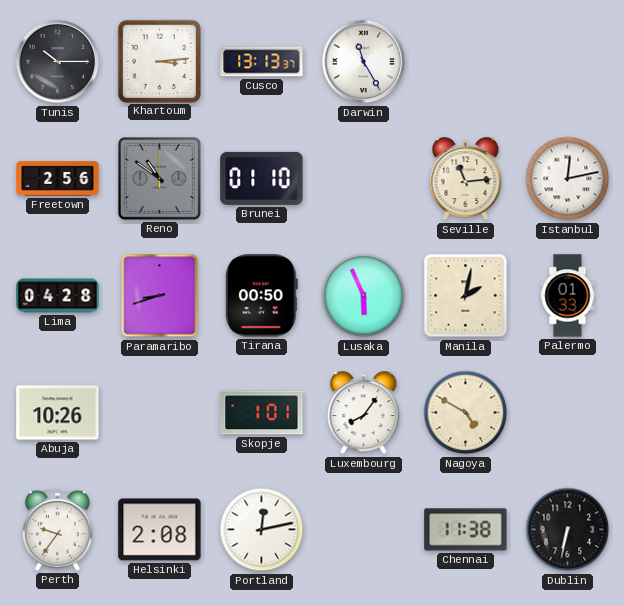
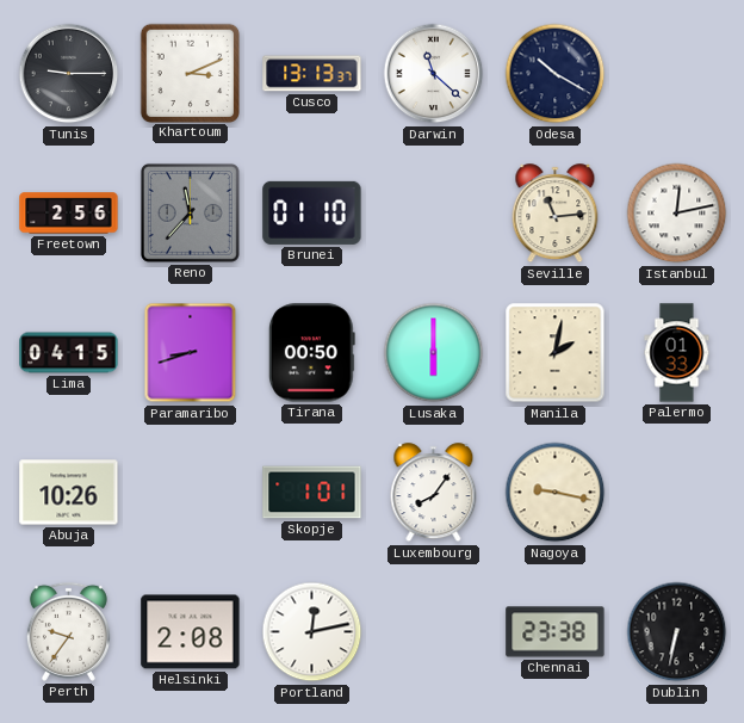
Tunis: 10:15 -> 9:15
Khartoum: 3:14 -> 3:11
Darwin: 11:25 -> 11:22
Odesa: none -> 10:20
Reno: 10:51 -> 11:37
Lima: 04:28 -> 04:15
Lusaka: 5:56 -> 6:00
Nagoya: 4:50 -> 9:17
Chennai: 11:38 -> 23:38
